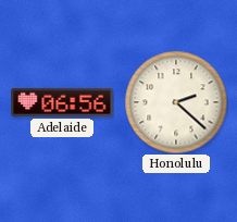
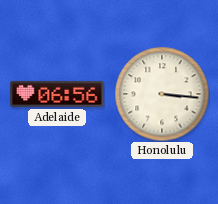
Honolulu: 2:22 -> 3:16
